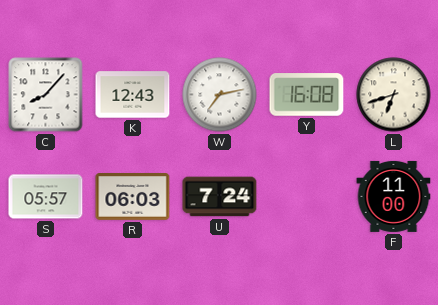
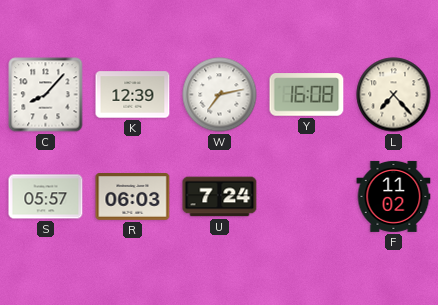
K: 12:43 -> 12:39
L: 6:42 -> 7:23
F: 11:00 -> 11:02
